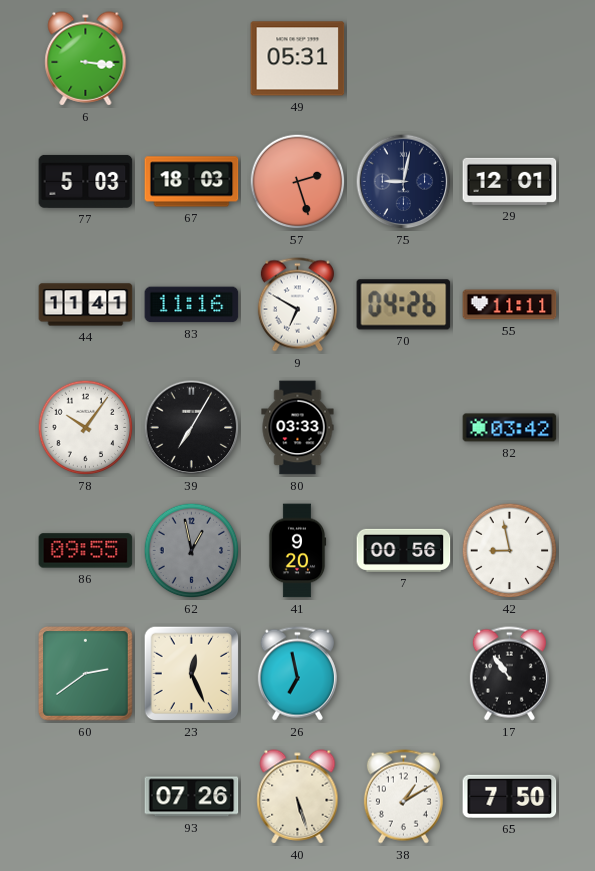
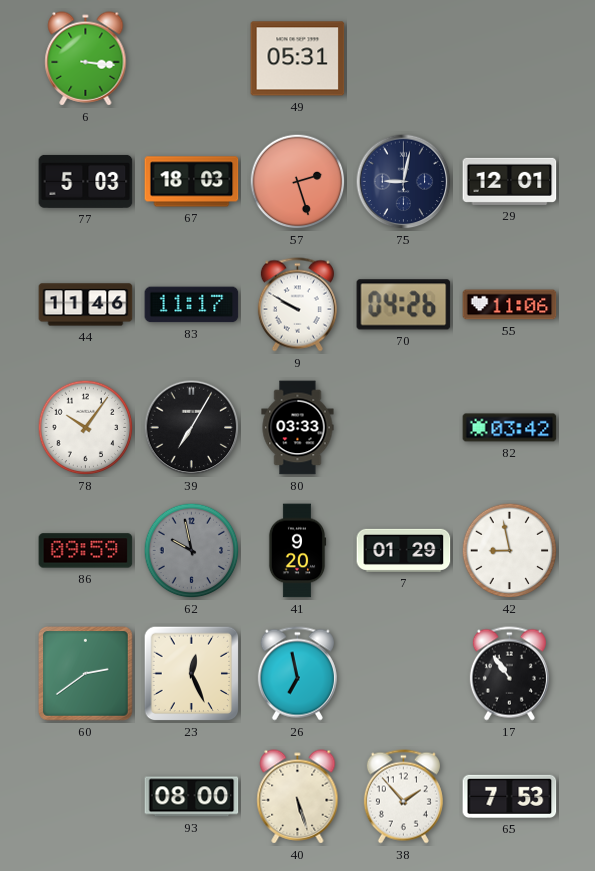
44: 11:41 -> 11:46
83: 11:16 -> 11:17
9: 6:50 -> 9:50
55: 11:11 -> 11:06
86: 09:55 -> 09:59
62: 12:58 -> 9:58
7: 00:56 -> 01:29
93: 07:26 -> 08:00
38: 1:10 -> 1:53
65: 7:50 -> 7:53
